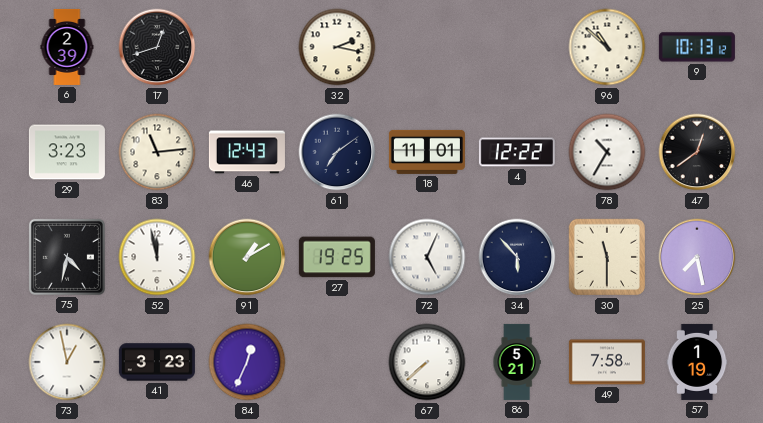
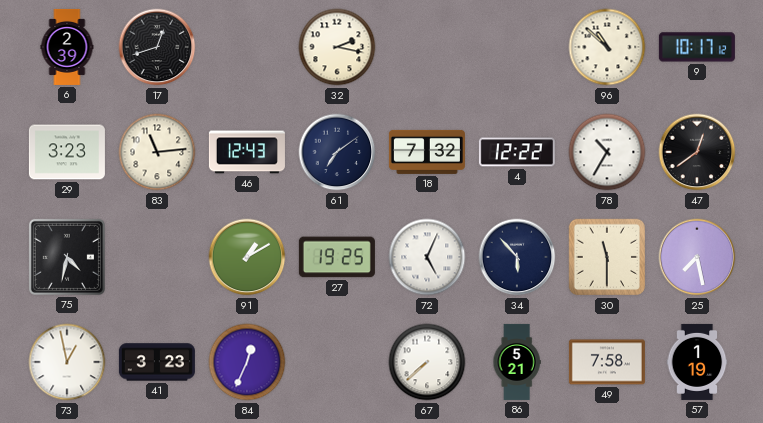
9: 10:13 -> 10:17
18: 11:01 -> 7:32
52: 11:58 -> none
